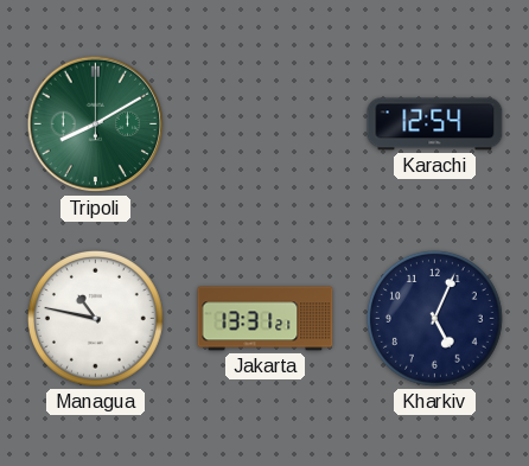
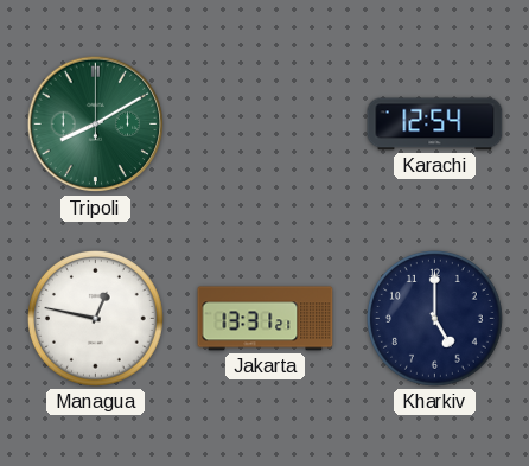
Managua: 10:47 -> 12:47
Kharkiv: 5:04 -> 5:00
